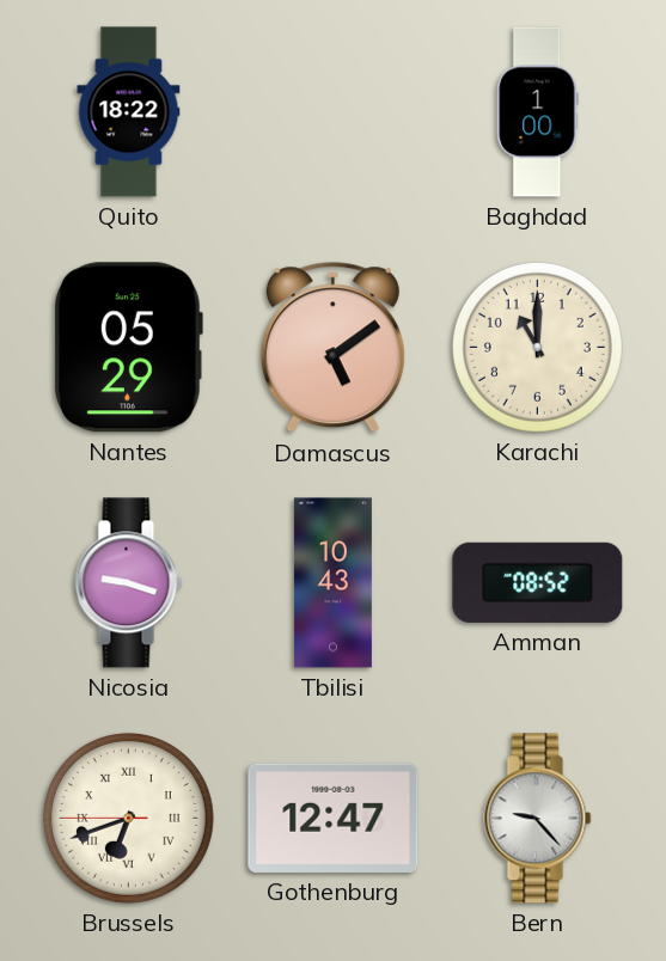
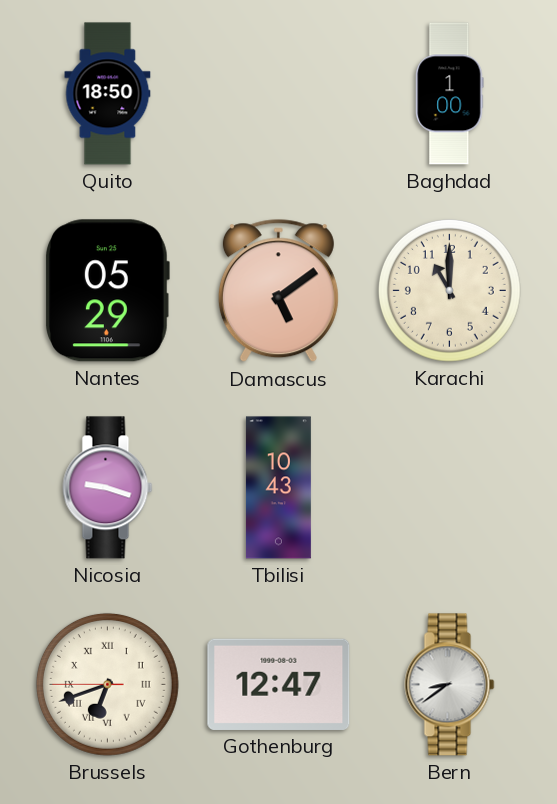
Quito: 18:22 -> 18:50
Amman: 08:52 -> none
Bern: 9:23 -> 8:39
